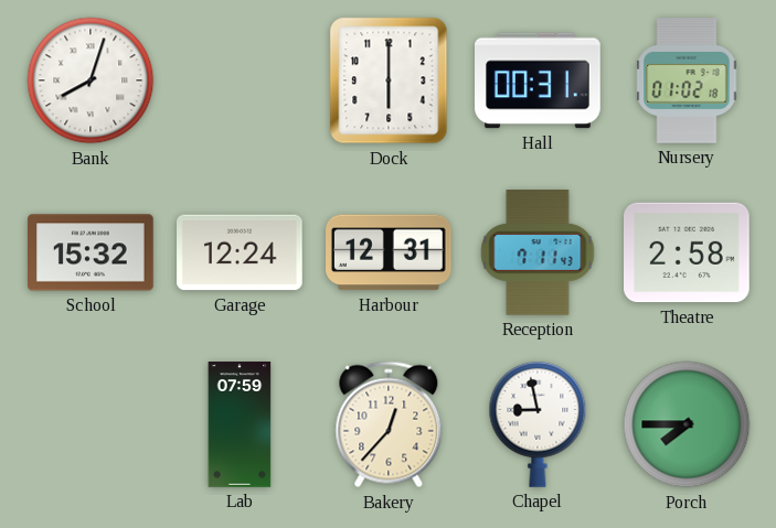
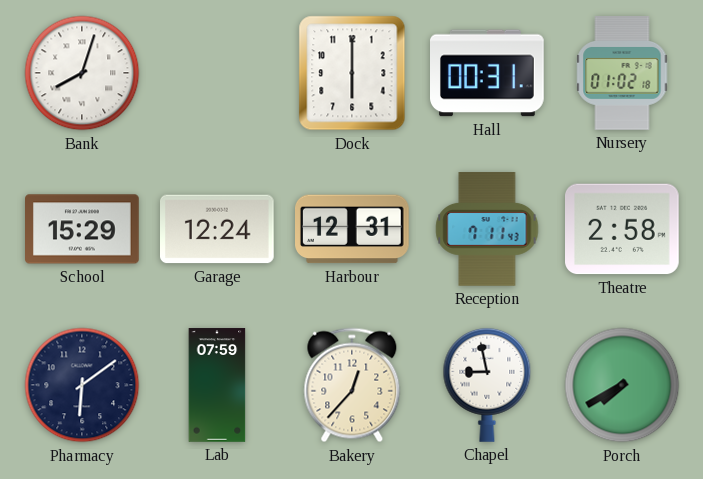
School: 15:32 -> 15:29
Pharmacy: none -> 6:09
Porch: 7:45 -> 7:40
